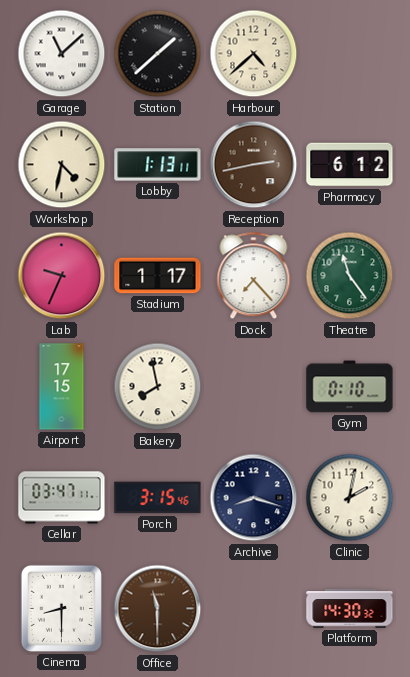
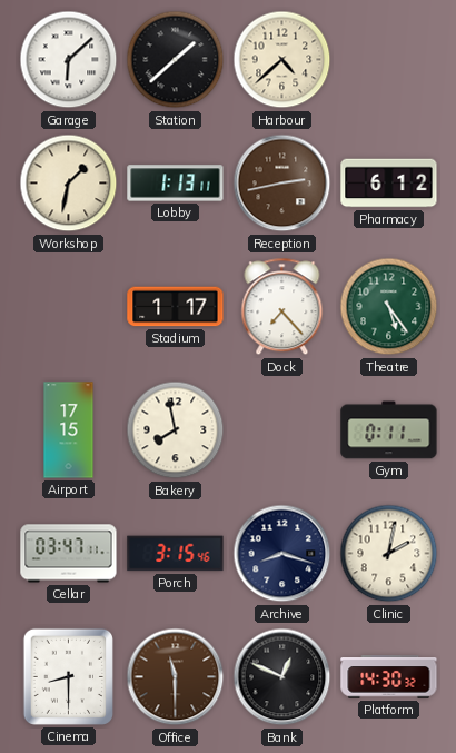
Garage: 11:08 -> 6:08
Workshop: 4:32 -> 1:32
Lab: 9:34 -> none
Theatre: 11:24 -> 5:24
Gym: 0:10 -> 0:11
Bank: none -> 12:49
